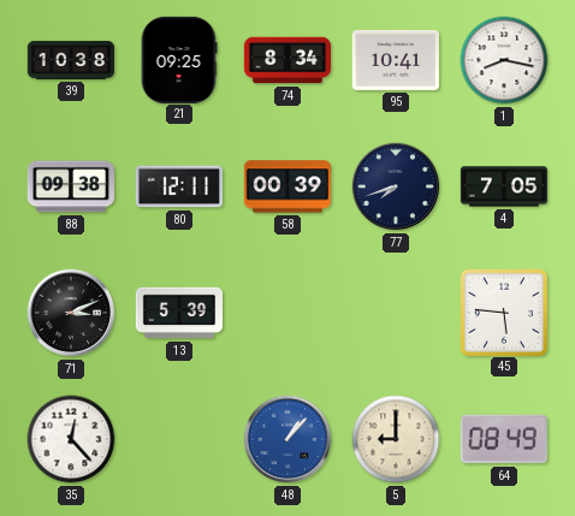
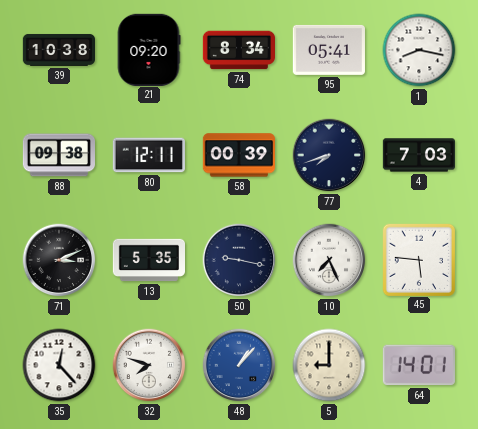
21: 09:25 -> 09:20
95: 10:41 -> 05:41
4: 7:05 -> 7:03
13: 5:39 -> 5:35
50: none -> 9:17
10: none -> 7:26
32: none -> 7:48
64: 08:49 -> 14:01
